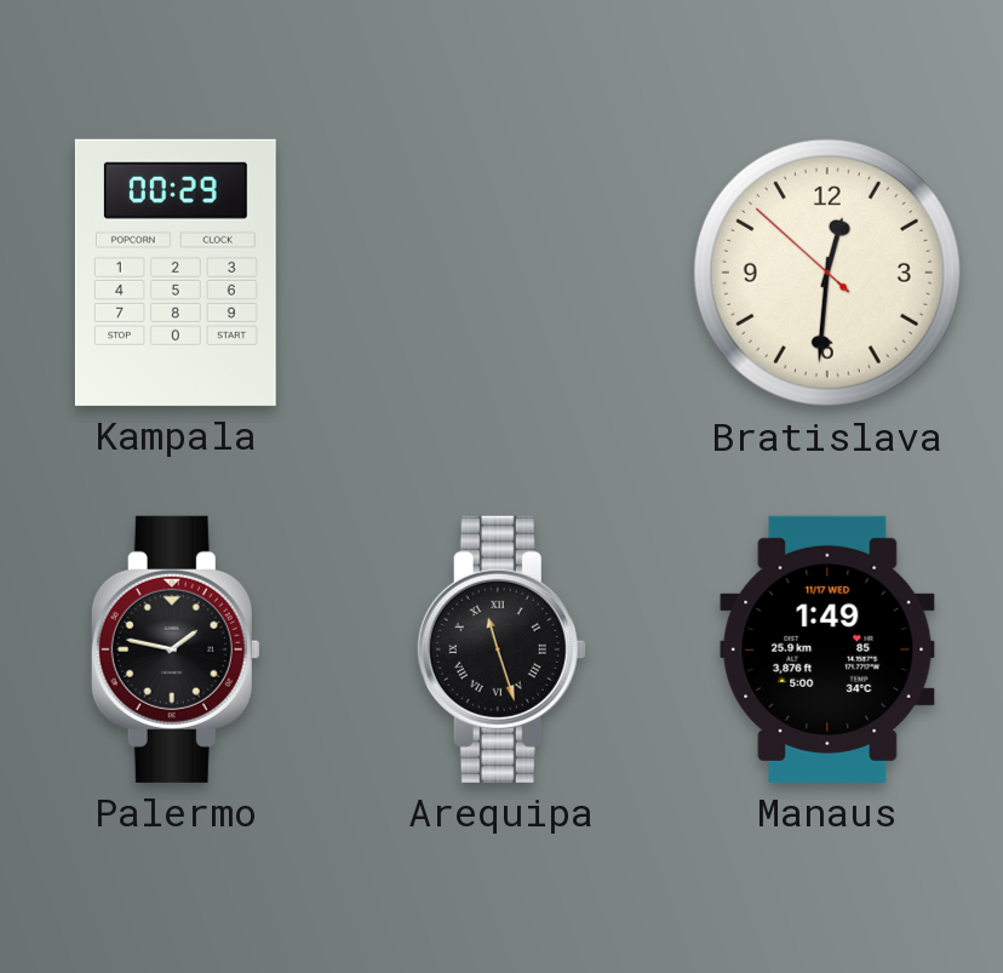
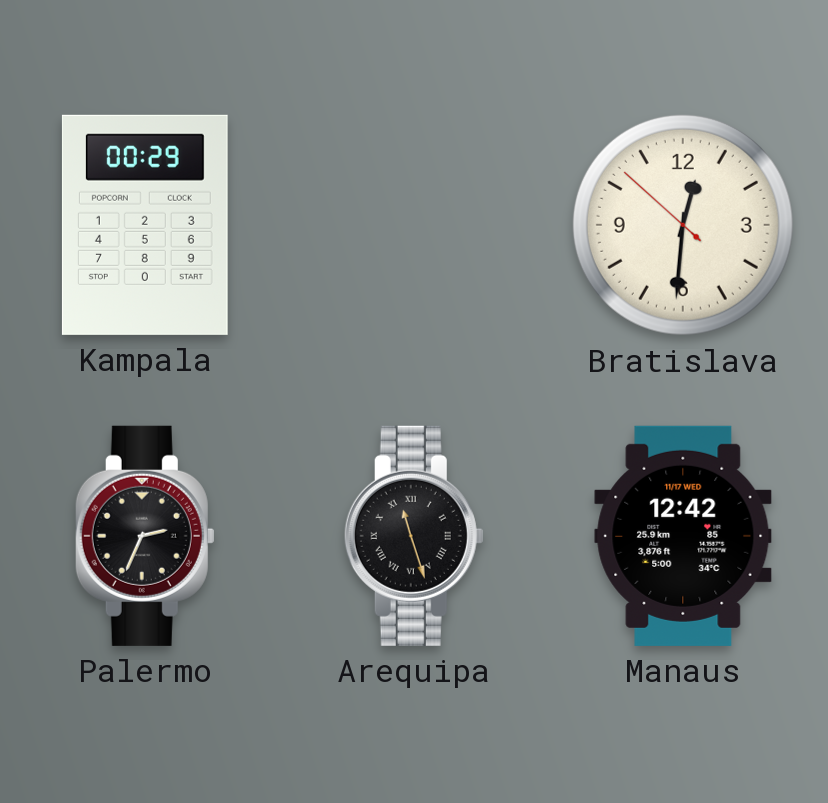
Palermo: 1:47 -> 2:34
Manaus: 1:49 -> 12:42
